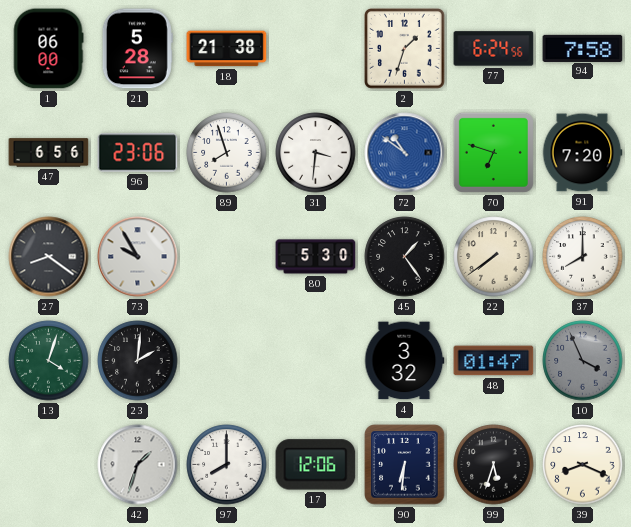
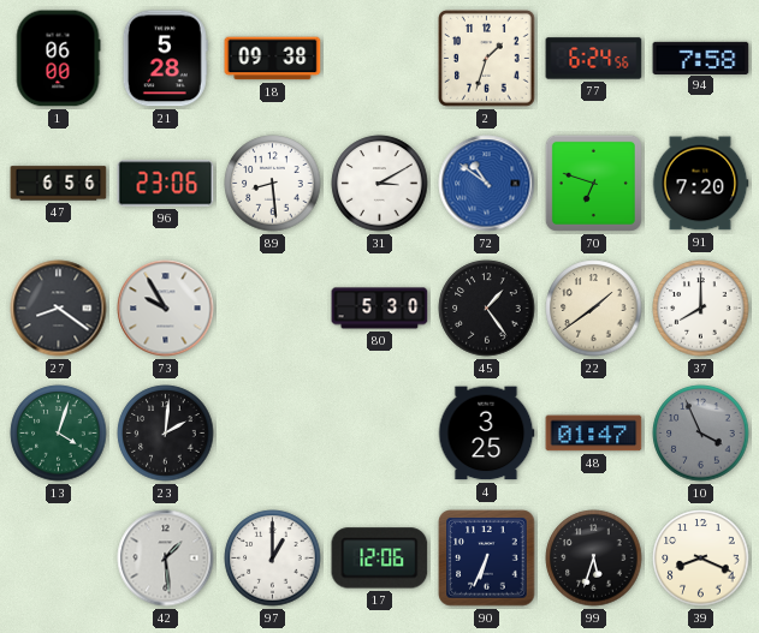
18: 21:38 -> 09:38
89: 7:57 -> 8:29
31: 3:31 -> 3:10
22: 7:39 -> 1:39
4: 3:32 -> 3:25
42: 1:33 -> 1:29
97: 8:00 -> 1:00
90: 6:31 -> 6:34
